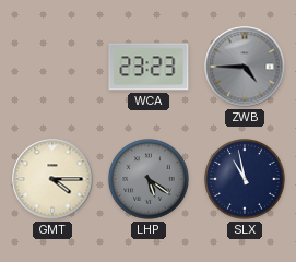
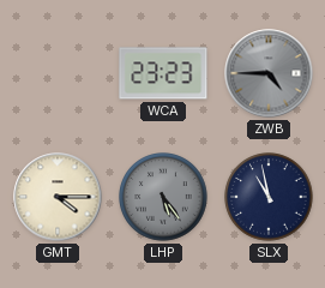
LHP: 5:21 -> 5:24
